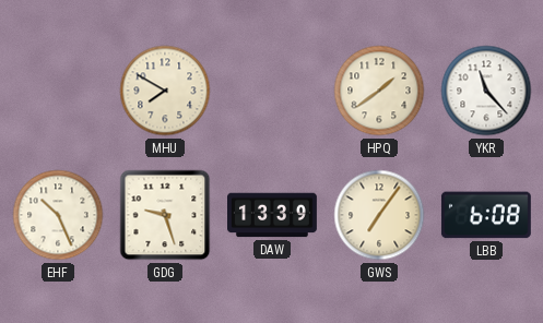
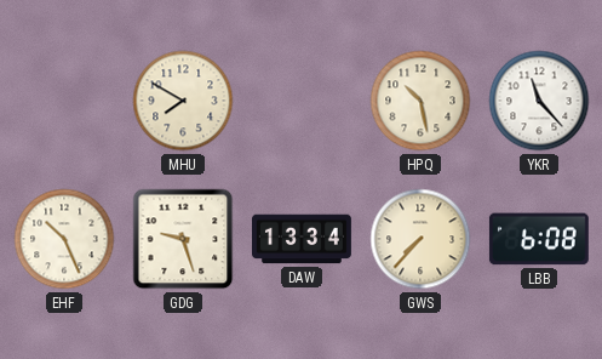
HPQ: 1:39 -> 10:28
DAW: 13:39 -> 13:34
GWS: 7:06 -> 7:37
